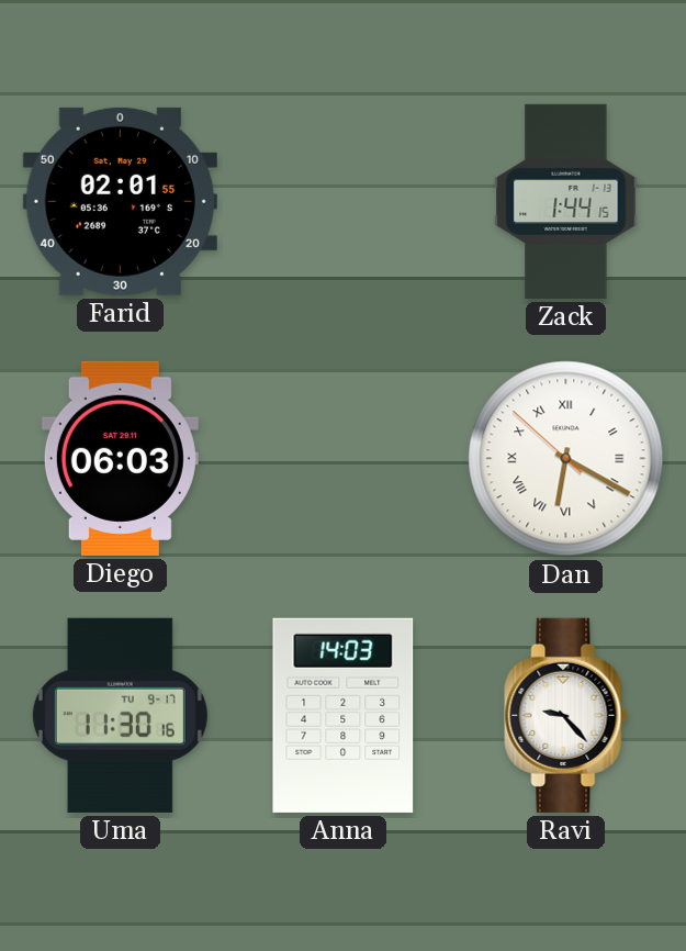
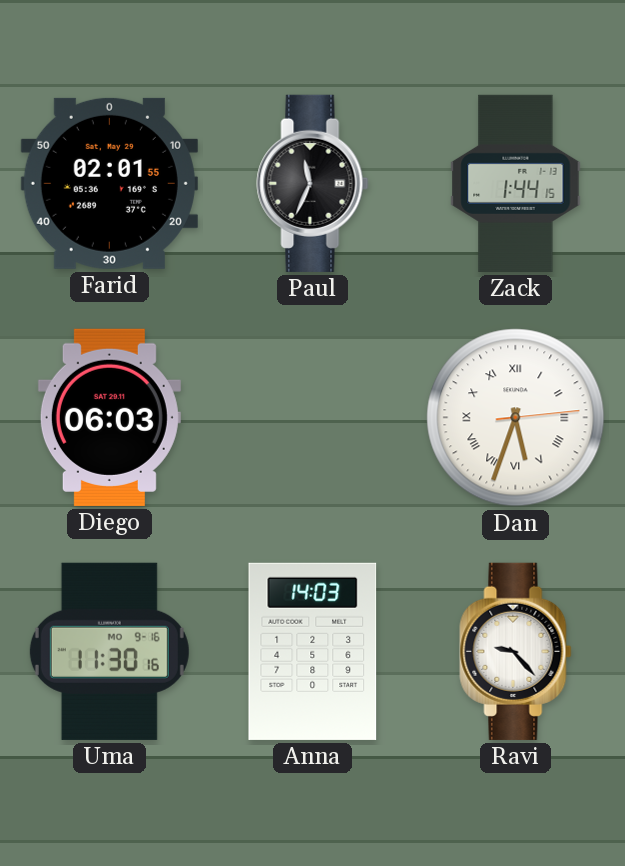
Paul: none -> 11:34
Dan: 6:19 -> 5:33
Uma date: TU 9-17 -> MO 9-16
